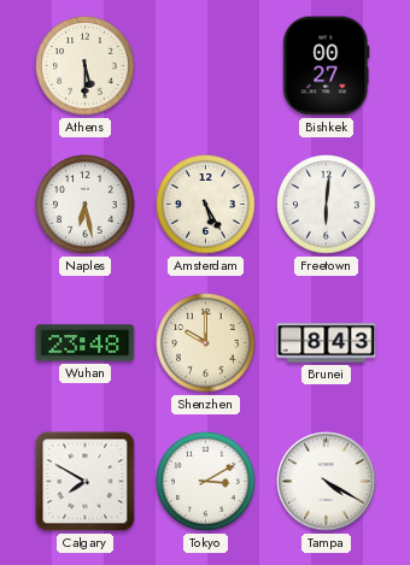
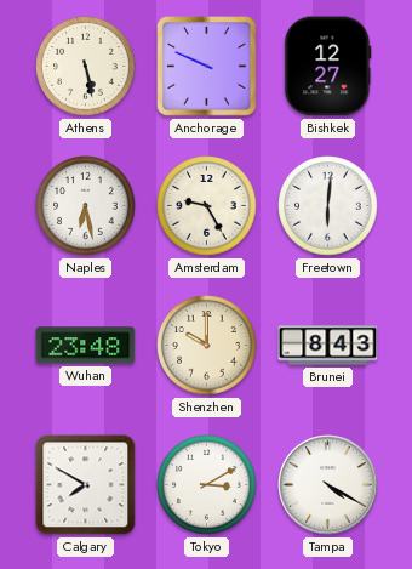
Athens: 5:30 -> 5:28
Anchorage: none -> 9:49
Bishkek: 00:27 -> 12:27
Amsterdam: 5:25 -> 9:25
